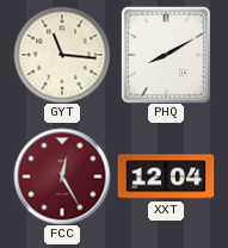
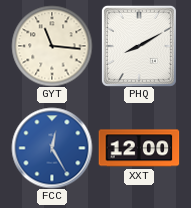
FCC dial: burgundy -> blue
XXT: 12:04 -> 12:00
